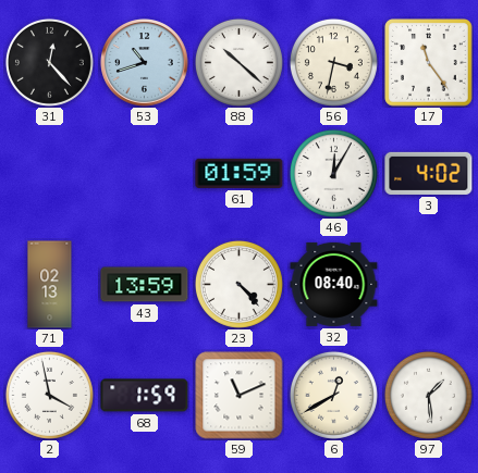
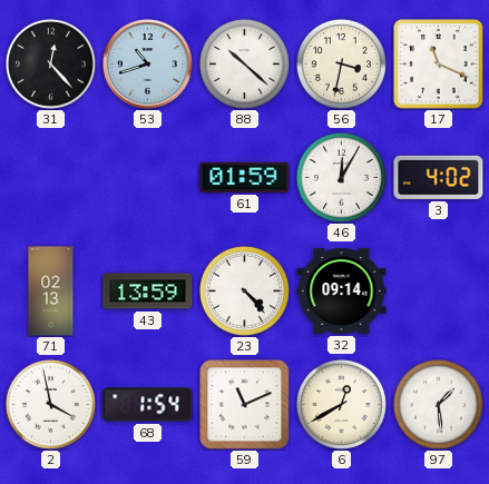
17: 11:24 -> 11:19
32: 08:40 -> 09:14
68: 1:59 -> 1:54
